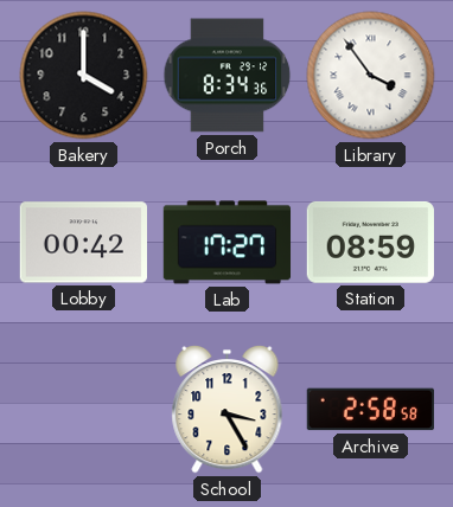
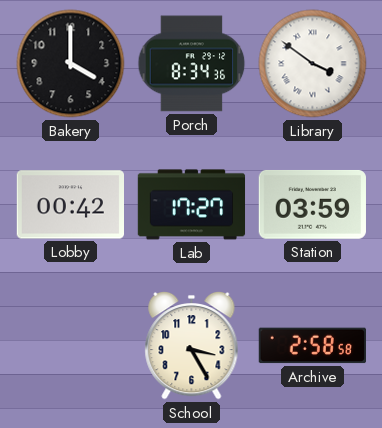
Library: 3:54 -> 3:51
Station: 08:59 -> 03:59
